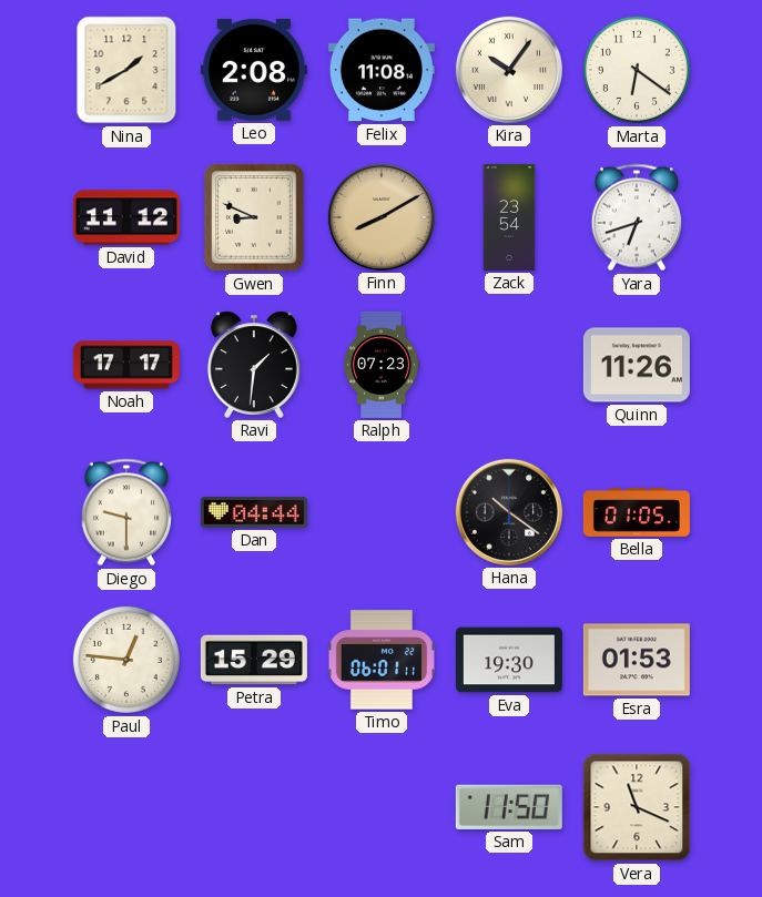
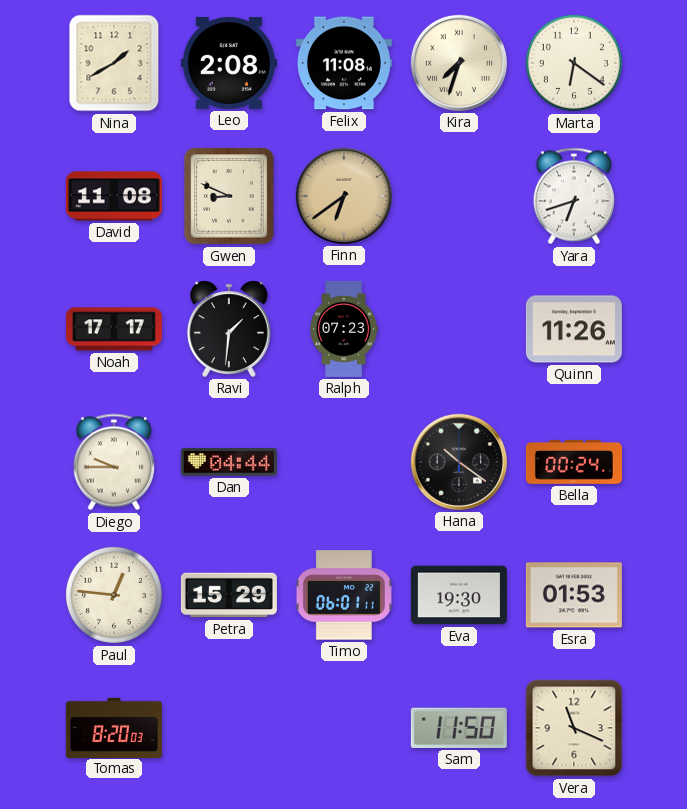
Kira: 10:06 -> 7:33
David: 11:12 -> 11:08
Finn: 8:10 -> 6:39
Zack: 23:54 -> none
Diego: 9:30 -> 9:45
Bella: 01:05 -> 00:24
Tomas: none -> 8:20
